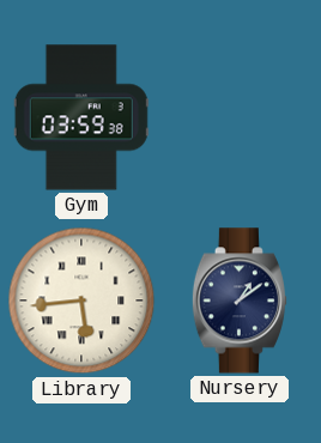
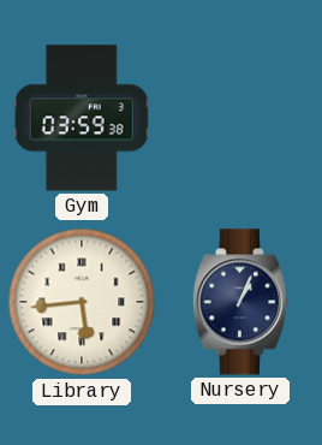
Nursery: 1:09 -> 1:04
